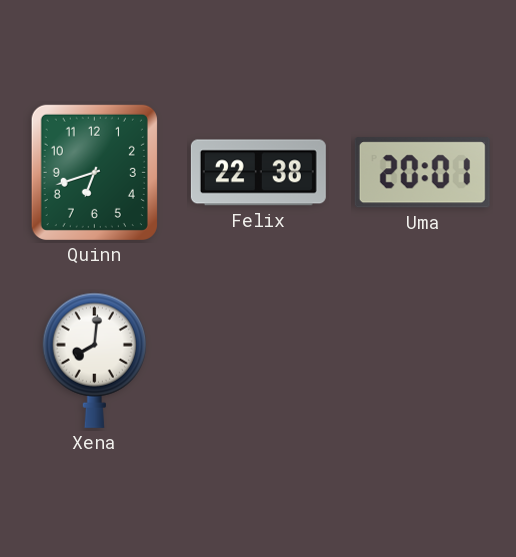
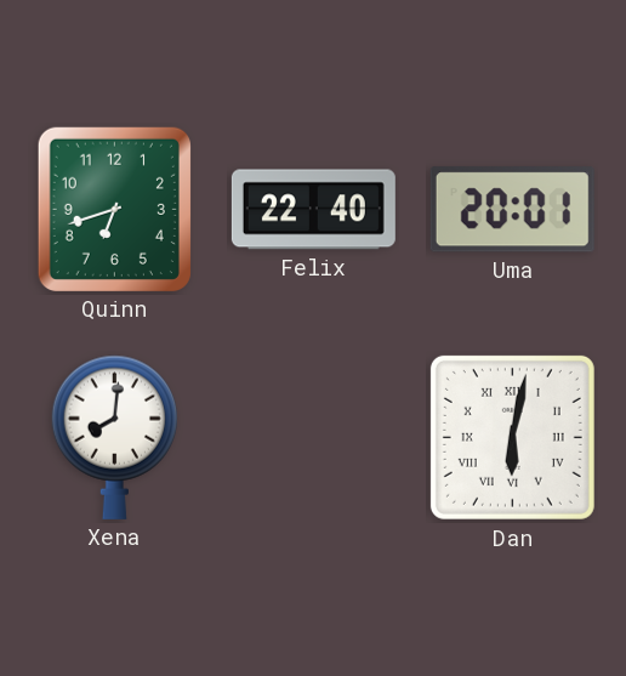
Felix: 22:38 -> 22:40
Dan: none -> 6:02
